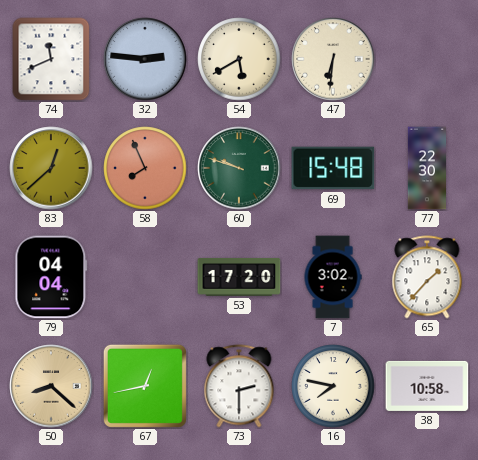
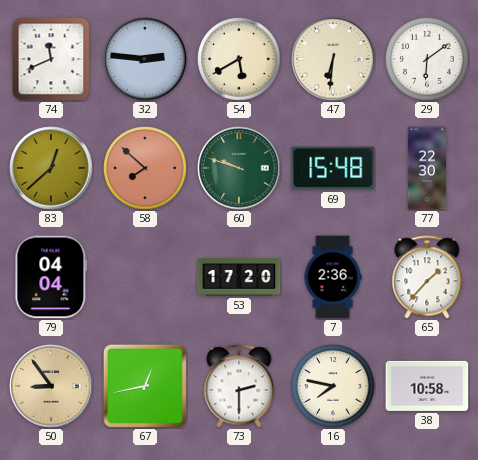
29: none -> 6:09
58: 7:56 -> 7:52
7: 3:02 -> 2:36
50: 8:22 -> 8:54
